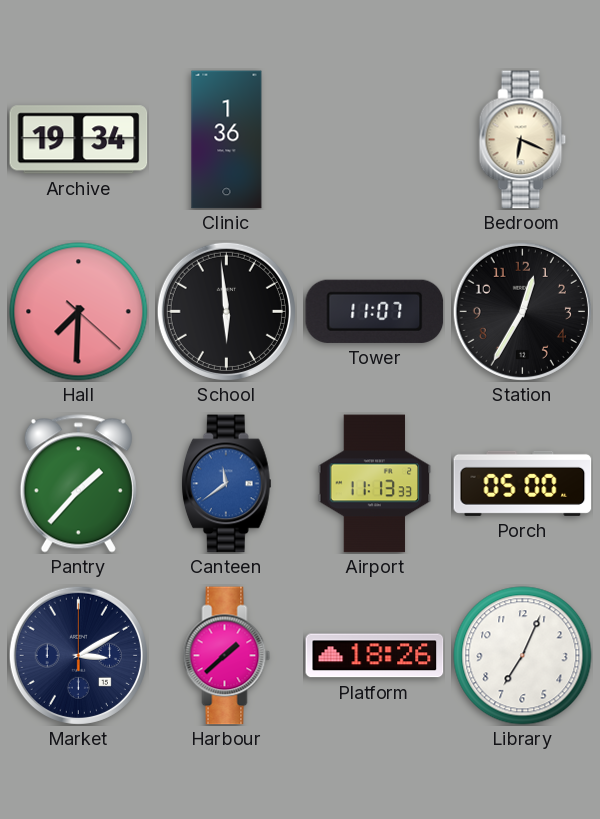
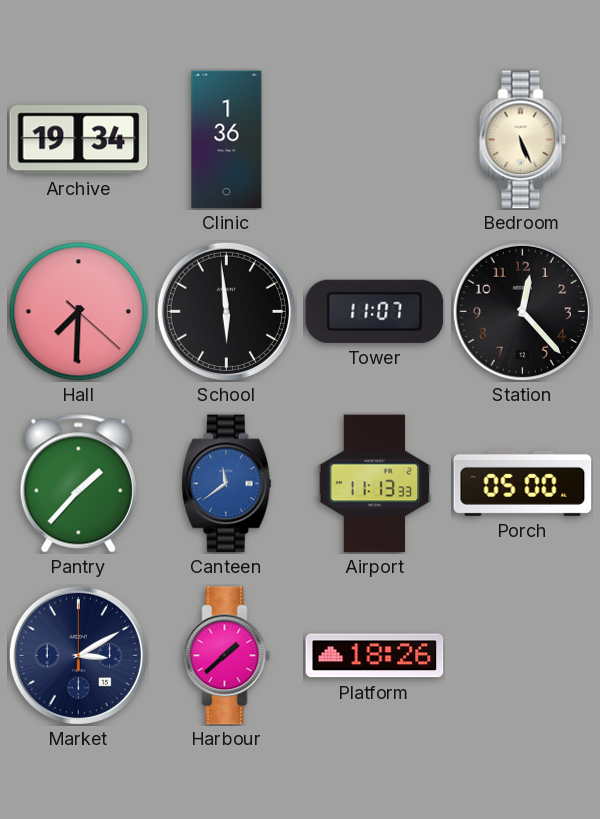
Bedroom: 6:19 -> 5:26
Station: 12:35 -> 12:23
Library: 7:04 -> none
